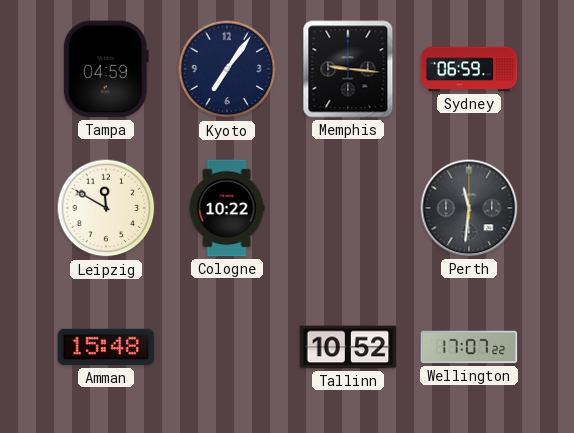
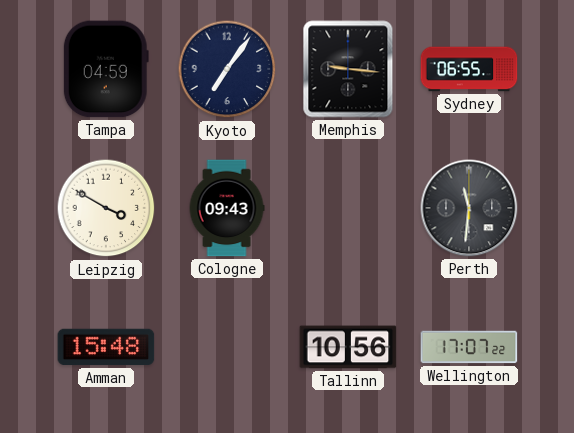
Sydney: 06:59 -> 06:55
Leipzig: 11:50 -> 3:50
Cologne: 10:22 -> 09:43
Tallinn: 10:52 -> 10:56
